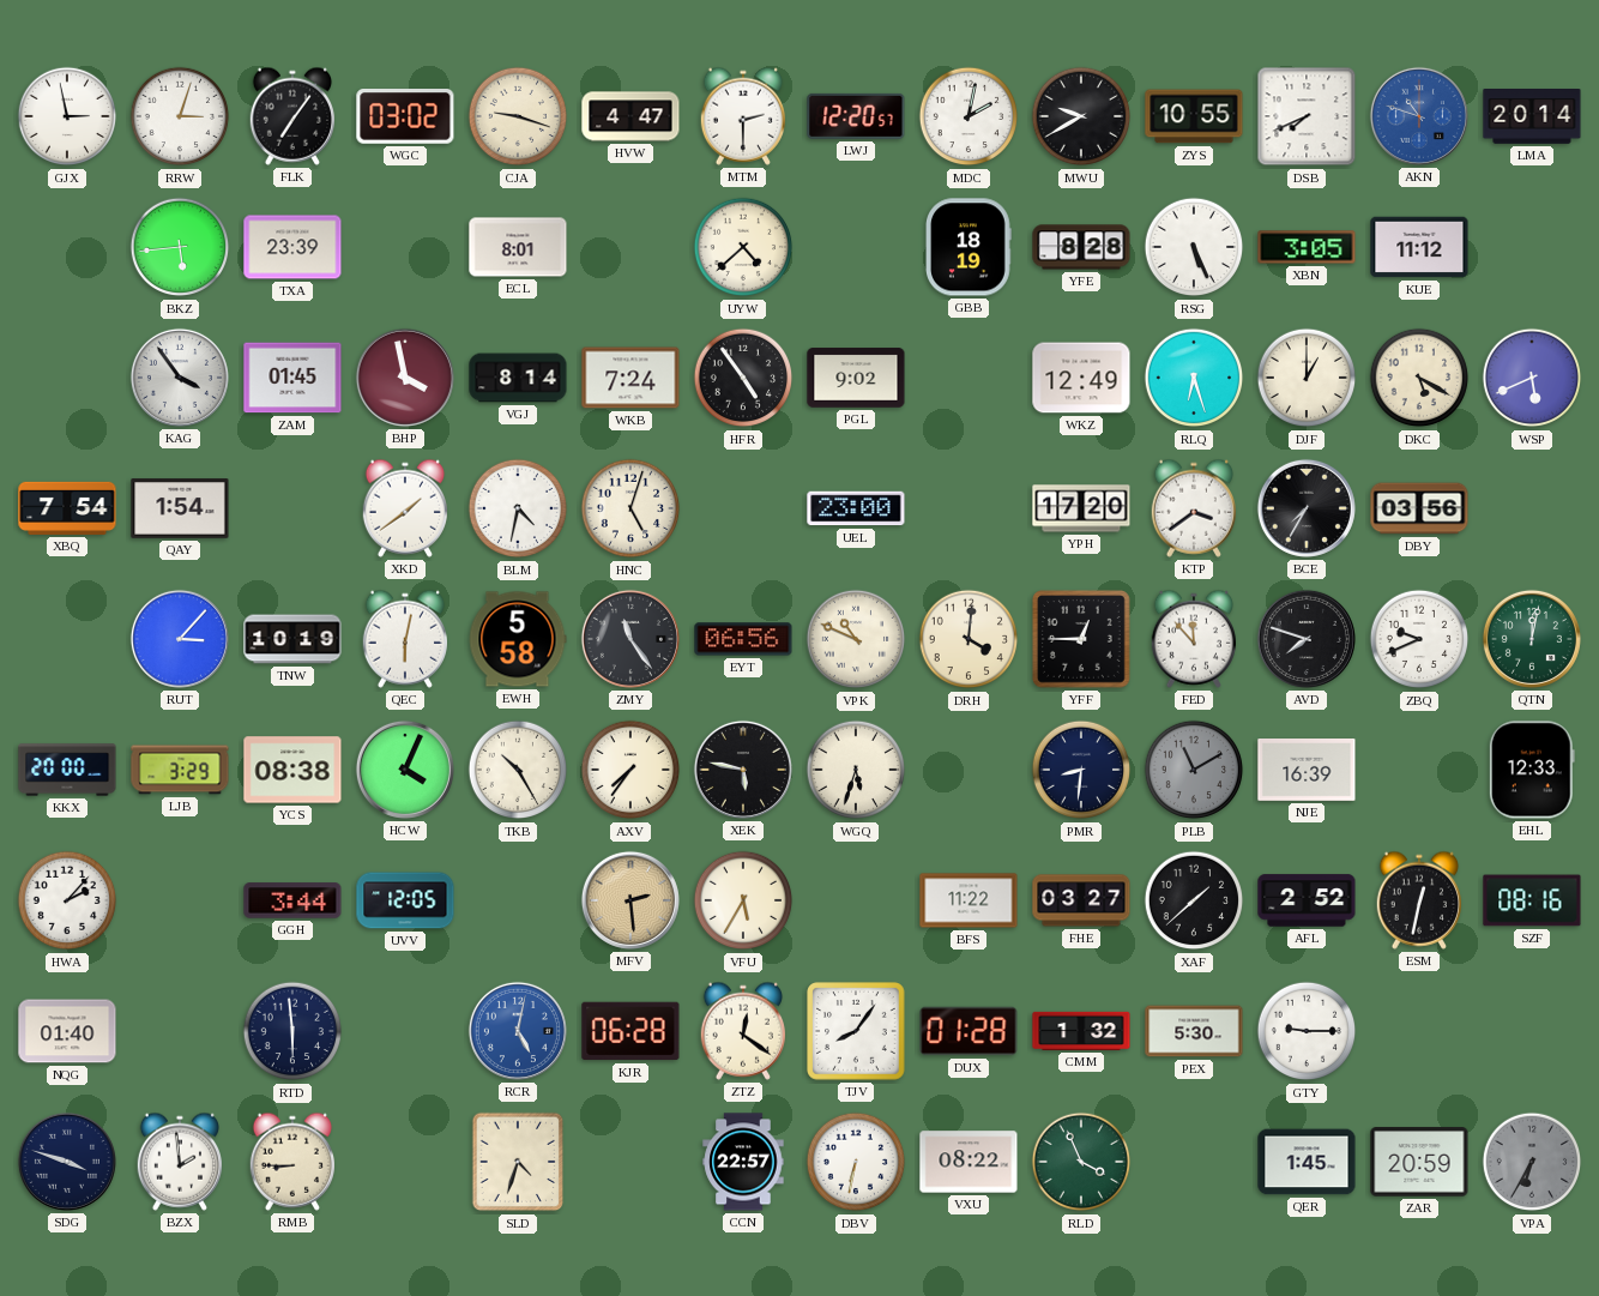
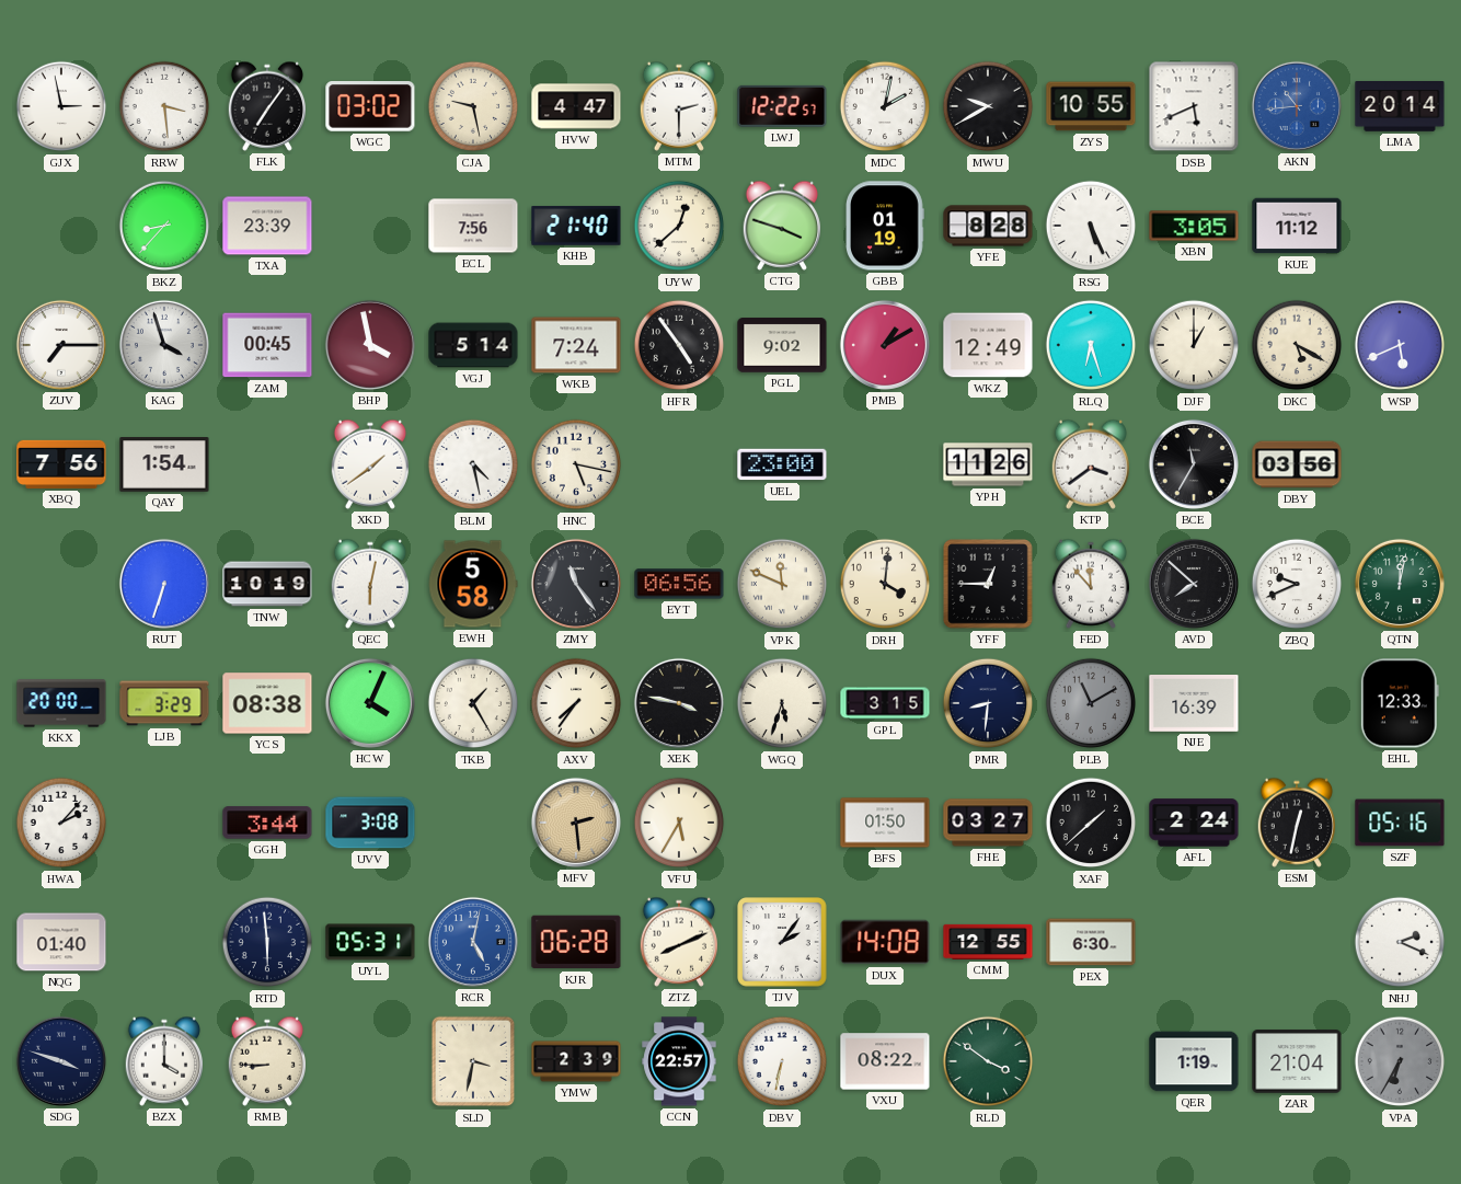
RRW: 3:03 -> 3:29
CJA: 9:18 -> 9:28
LWJ: 12:20 -> 12:22
DSB: 7:41 -> 5:41
AKN: 10:48 -> 10:44
BKZ: 5:44 -> 8:37
ECL: 8:01 -> 7:56
KHB: none -> 21:40
UYW: 4:38 -> 12:38
CTG: none -> 3:48
GBB: 18:19 -> 01:19
ZUV: none -> 7:15
KAG: 3:54 -> 3:57
ZAM: 01:45 -> 00:45
VGJ: 8:14 -> 5:14
PMB: none -> 1:10
XBQ: 7:54 -> 7:56
BLM: 4:32 -> 4:28
HNC: 5:03 -> 5:17
YPH: 17:20 -> 11:26
BCE: 7:35 -> 11:35
RUT: 3:07 -> 6:33
VPK: 10:49 -> 11:49
AVD: 7:48 -> 7:52
TKB: 10:25 -> 1:25
XEK: 5:47 -> 3:47
GPL: none -> 3:15
UVV: 12:05 -> 3:08
BFS: 11:22 -> 01:50
AFL: 2:52 -> 2:24
SZF: 08:16 -> 05:16
UYL: none -> 05:31
ZTZ: 12:21 -> 8:11
TJV: 8:06 -> 2:06
DUX: 01:28 -> 14:08
CMM: 1:32 -> 12:55
PEX: 5:30 -> 6:30
GTY: 9:15 -> none
NHJ: none -> 2:19
BZX: 1:59 -> 4:00
SLD: 4:33 -> 3:32
YMW: none -> 2:39
RLD: 3:56 -> 3:51
QER: 1:45 -> 1:19
ZAR: 20:59 -> 21:04
